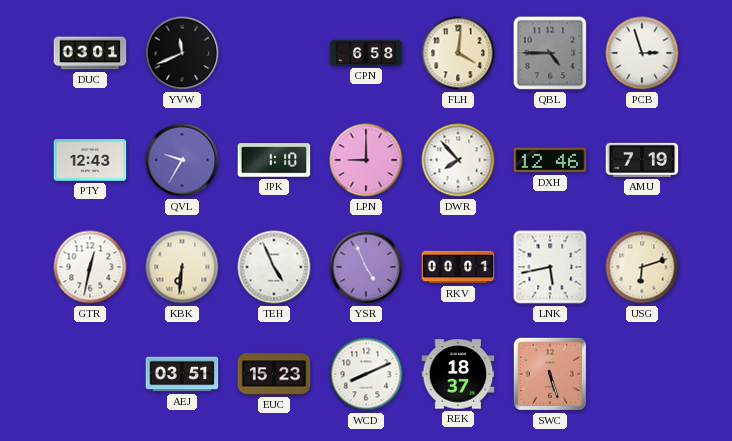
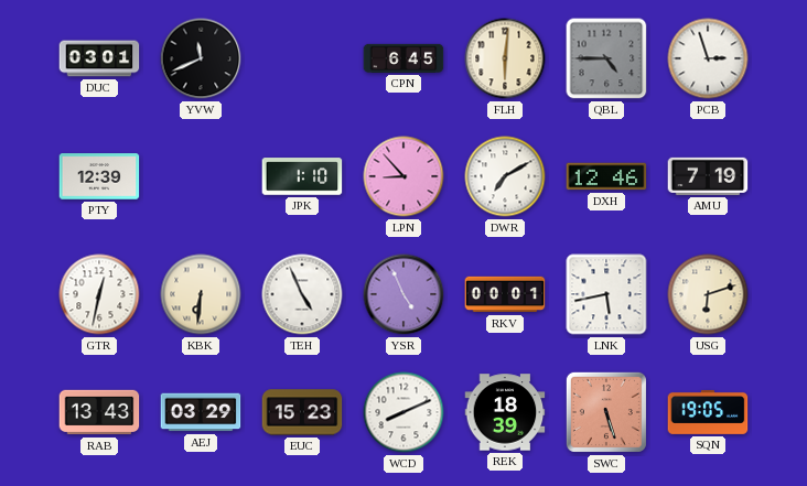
CPN: 6:58 -> 6:45
FLH: 4:01 -> 6:01
PTY: 12:43 -> 12:39
QVL: 9:35 -> none
LPN: 9:00 -> 8:53
DWR: 7:53 -> 7:10
RAB: none -> 13:43
AEJ: 03:51 -> 03:29
REK: 18:37 -> 18:39
SQN: none -> 19:05
